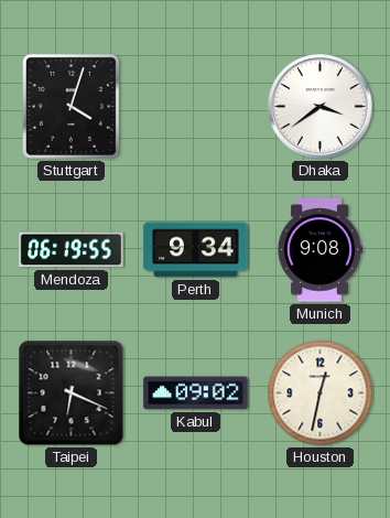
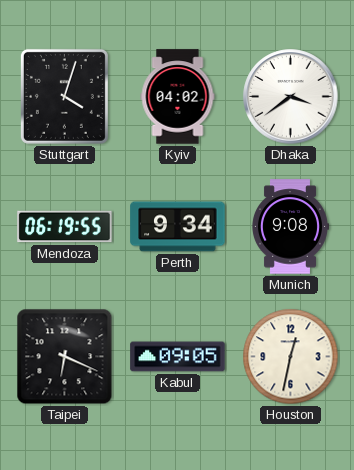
Kyiv: none -> 04:02
Kabul: 09:02 -> 09:05
